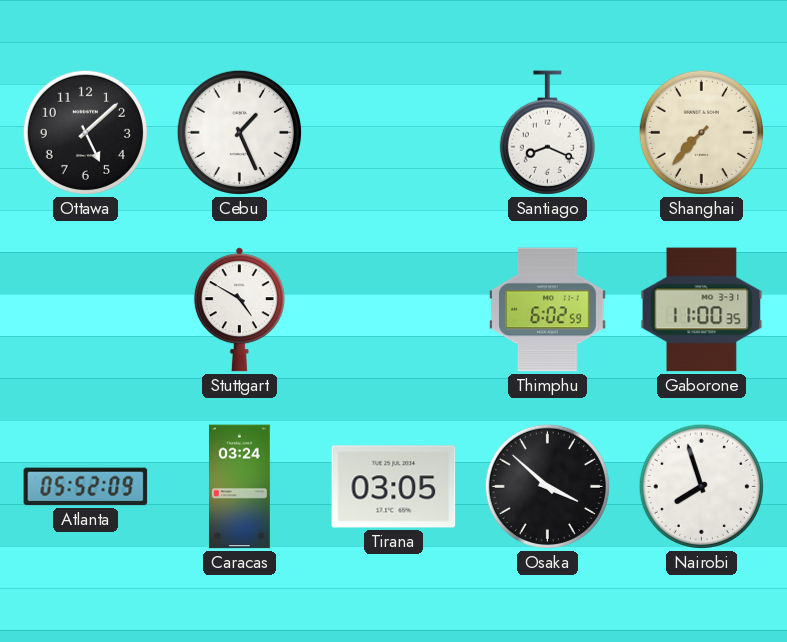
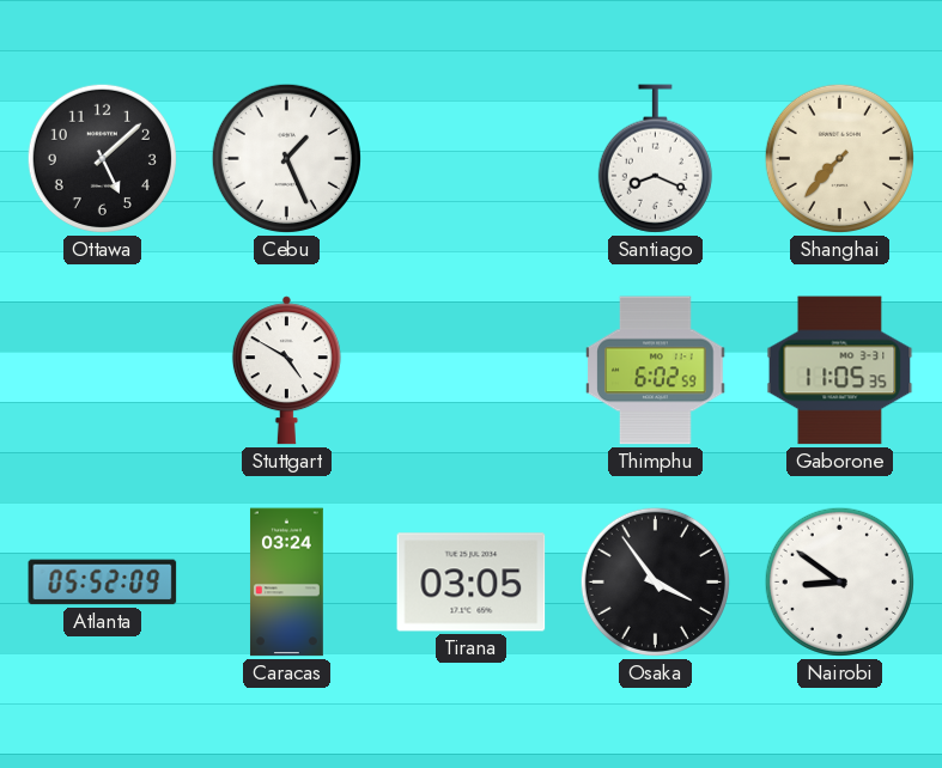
Gaborone: 11:00 -> 11:05
Osaka: 3:52 -> 3:54
Nairobi: 7:57 -> 8:51
